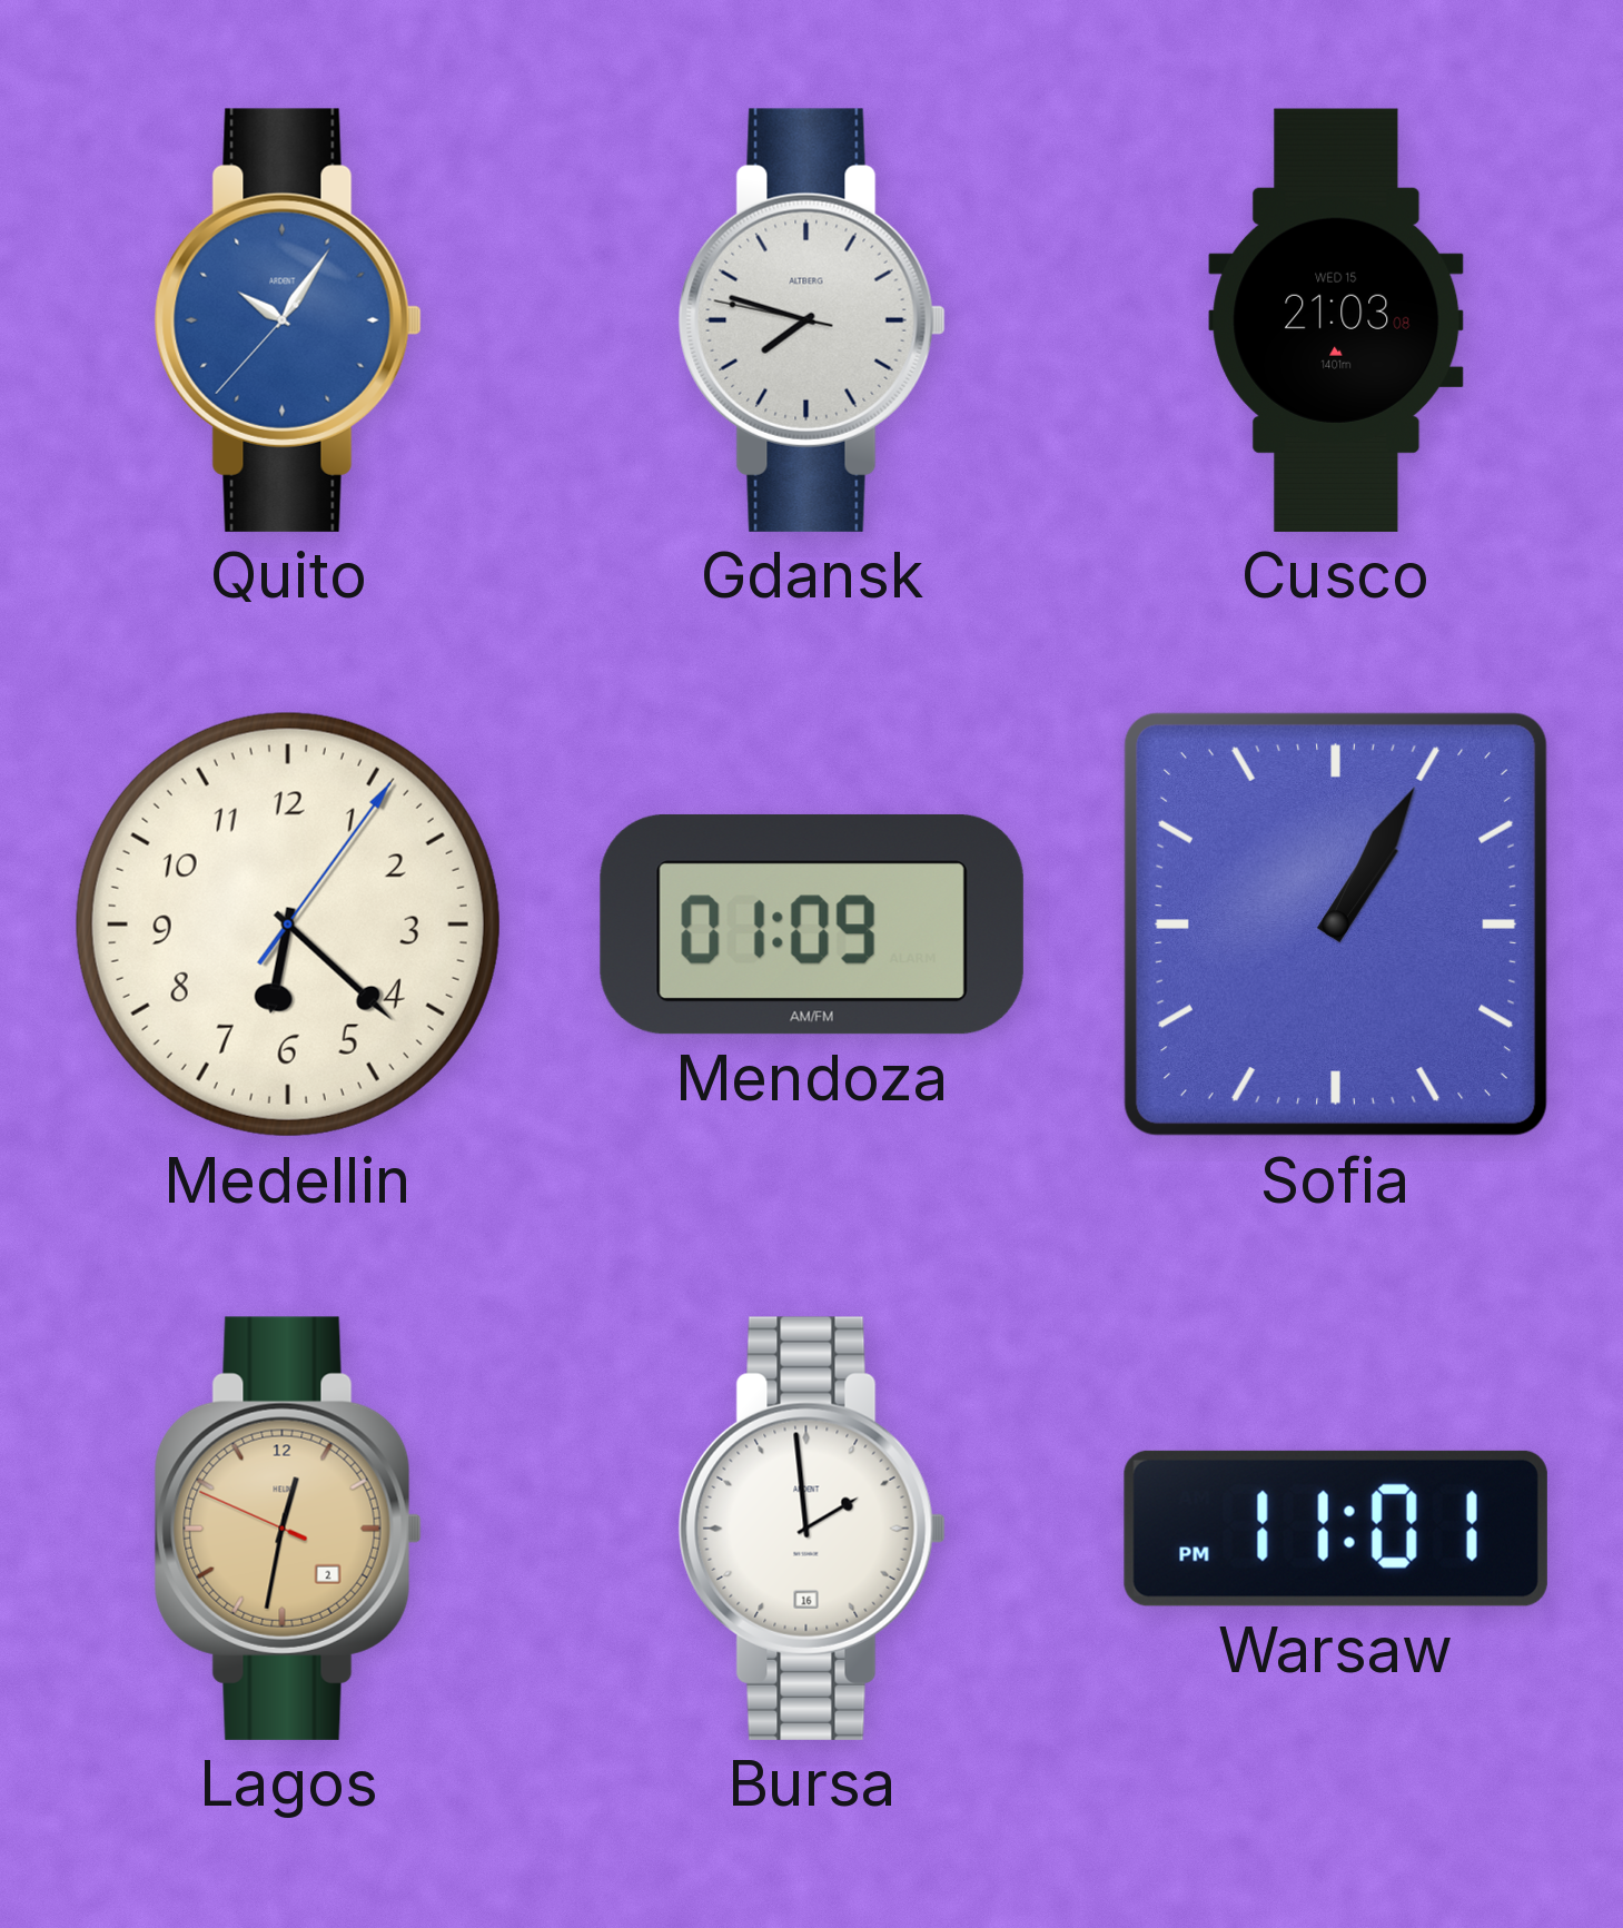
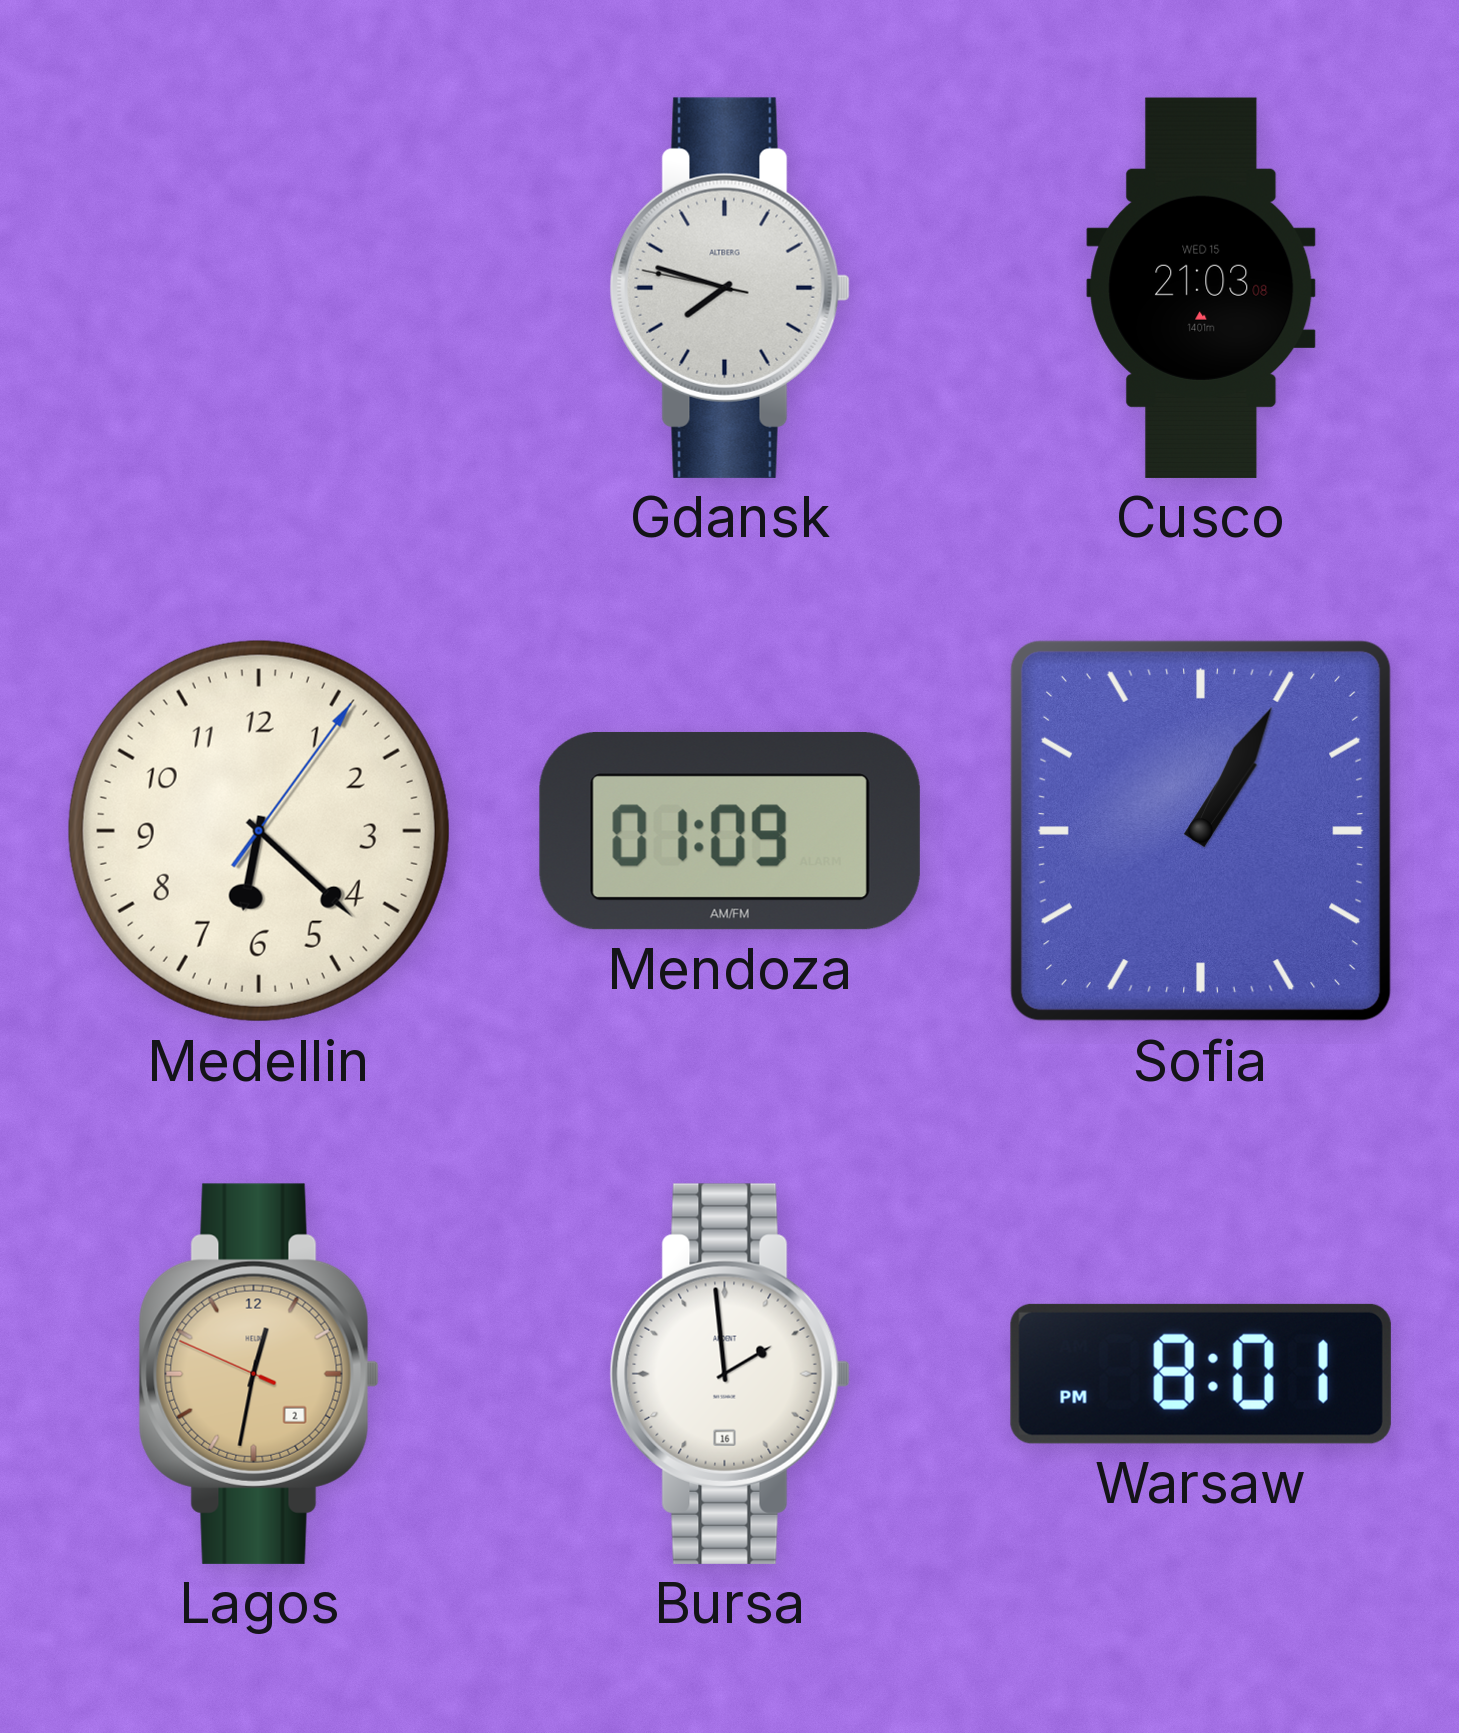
Quito: 10:05 -> none
Warsaw: 11:01 -> 8:01
